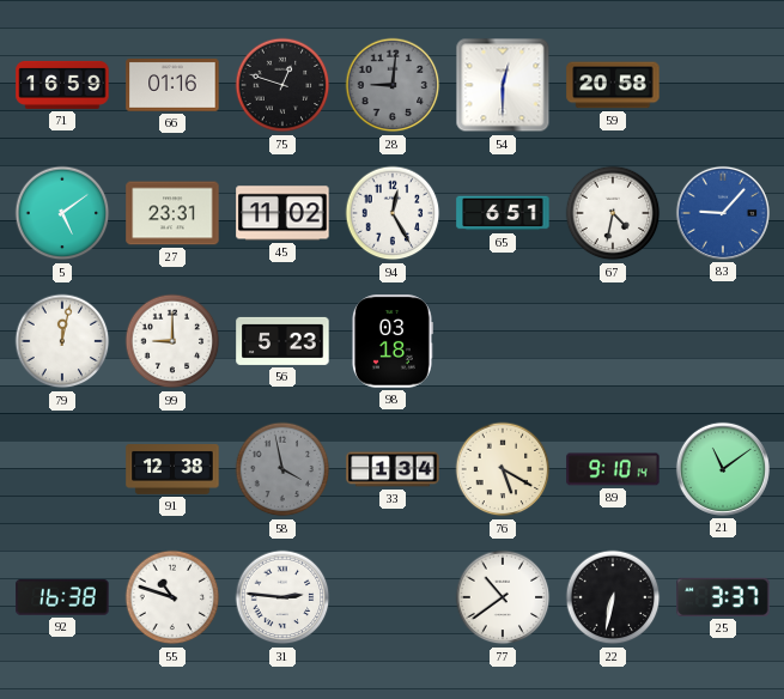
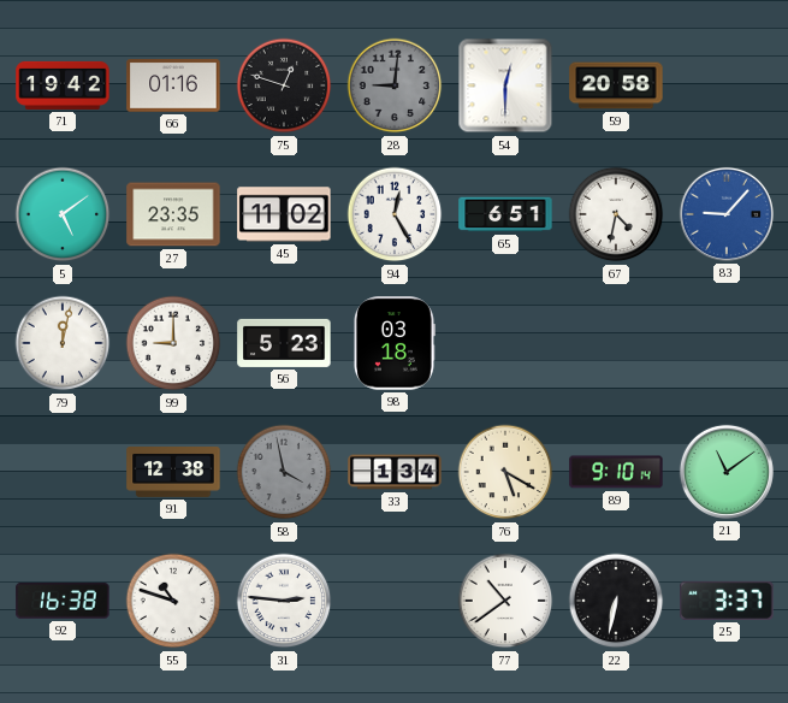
71: 16:59 -> 19:42
27: 23:31 -> 23:35
